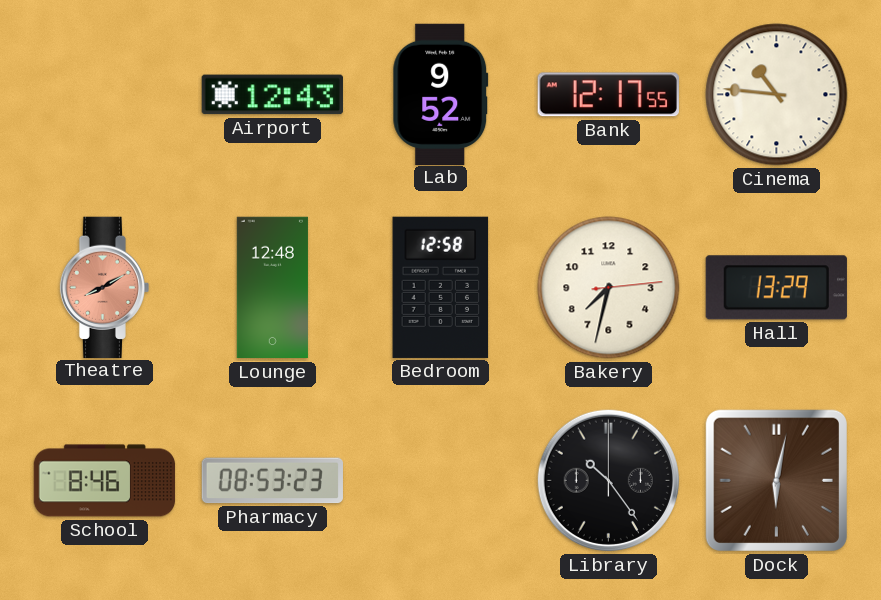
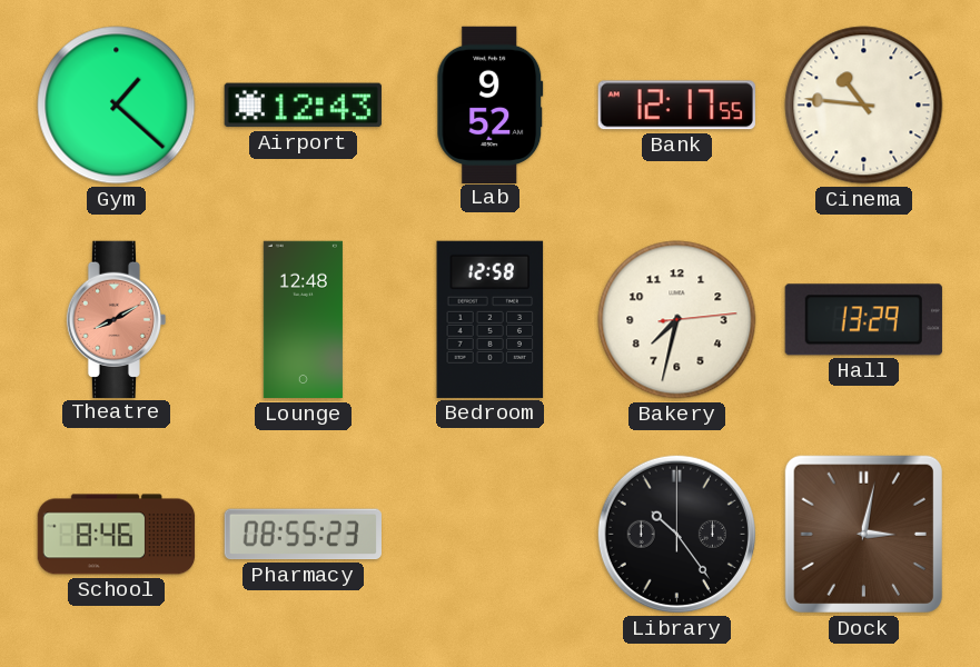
Gym: none -> 1:22
Pharmacy: 08:53 -> 08:55
Dock: 6:02 -> 3:02
